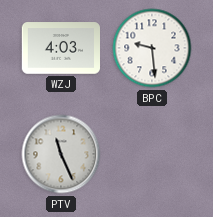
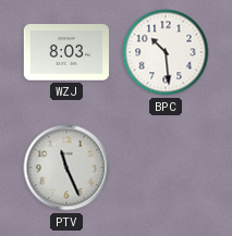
WZJ: 4:03 -> 8:03
BPC: 9:29 -> 10:29
